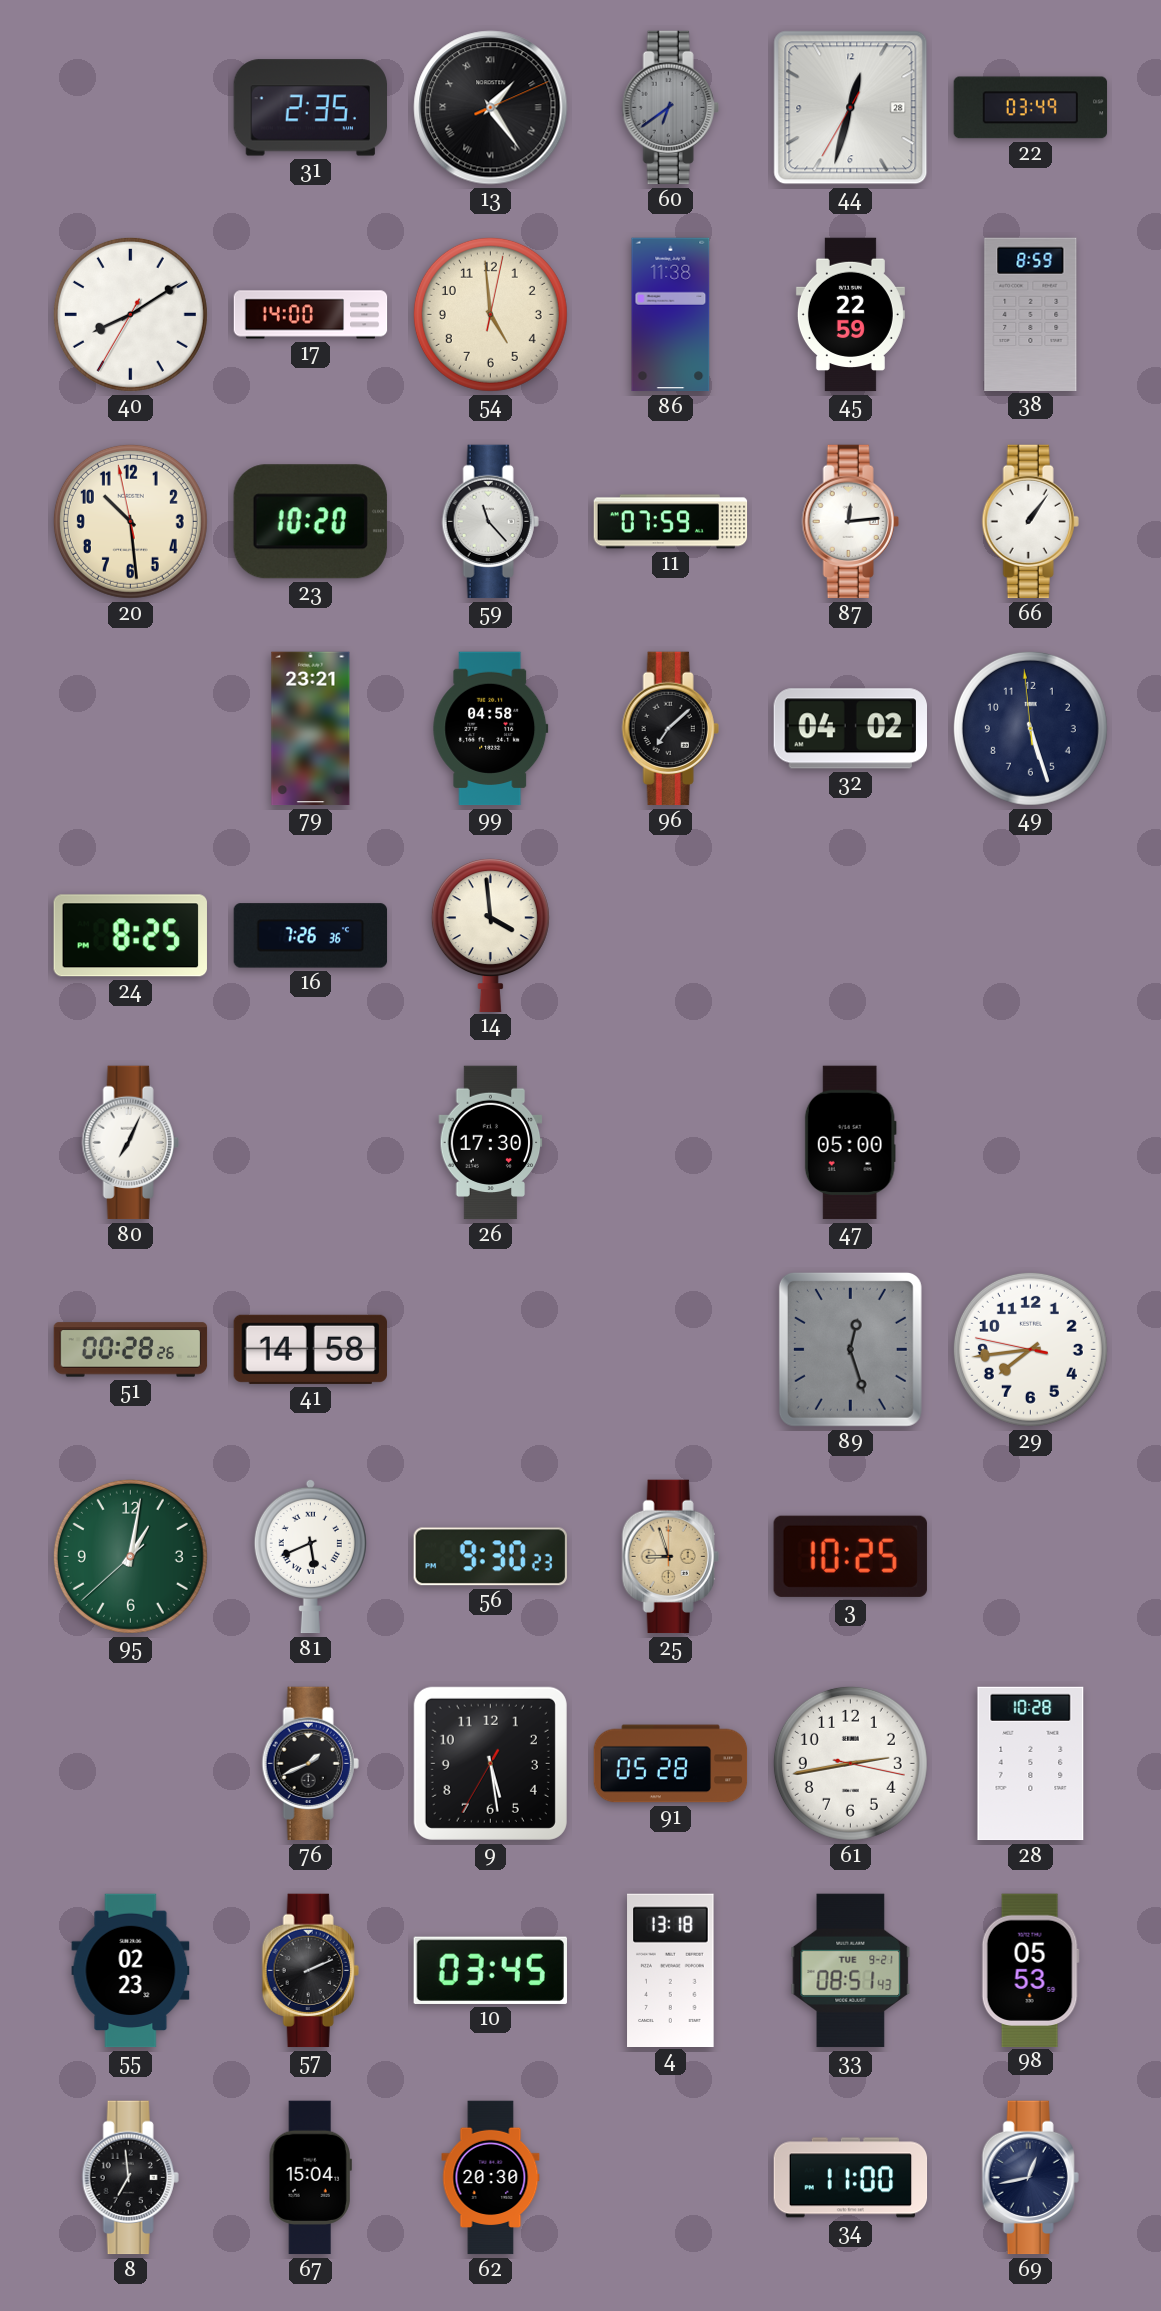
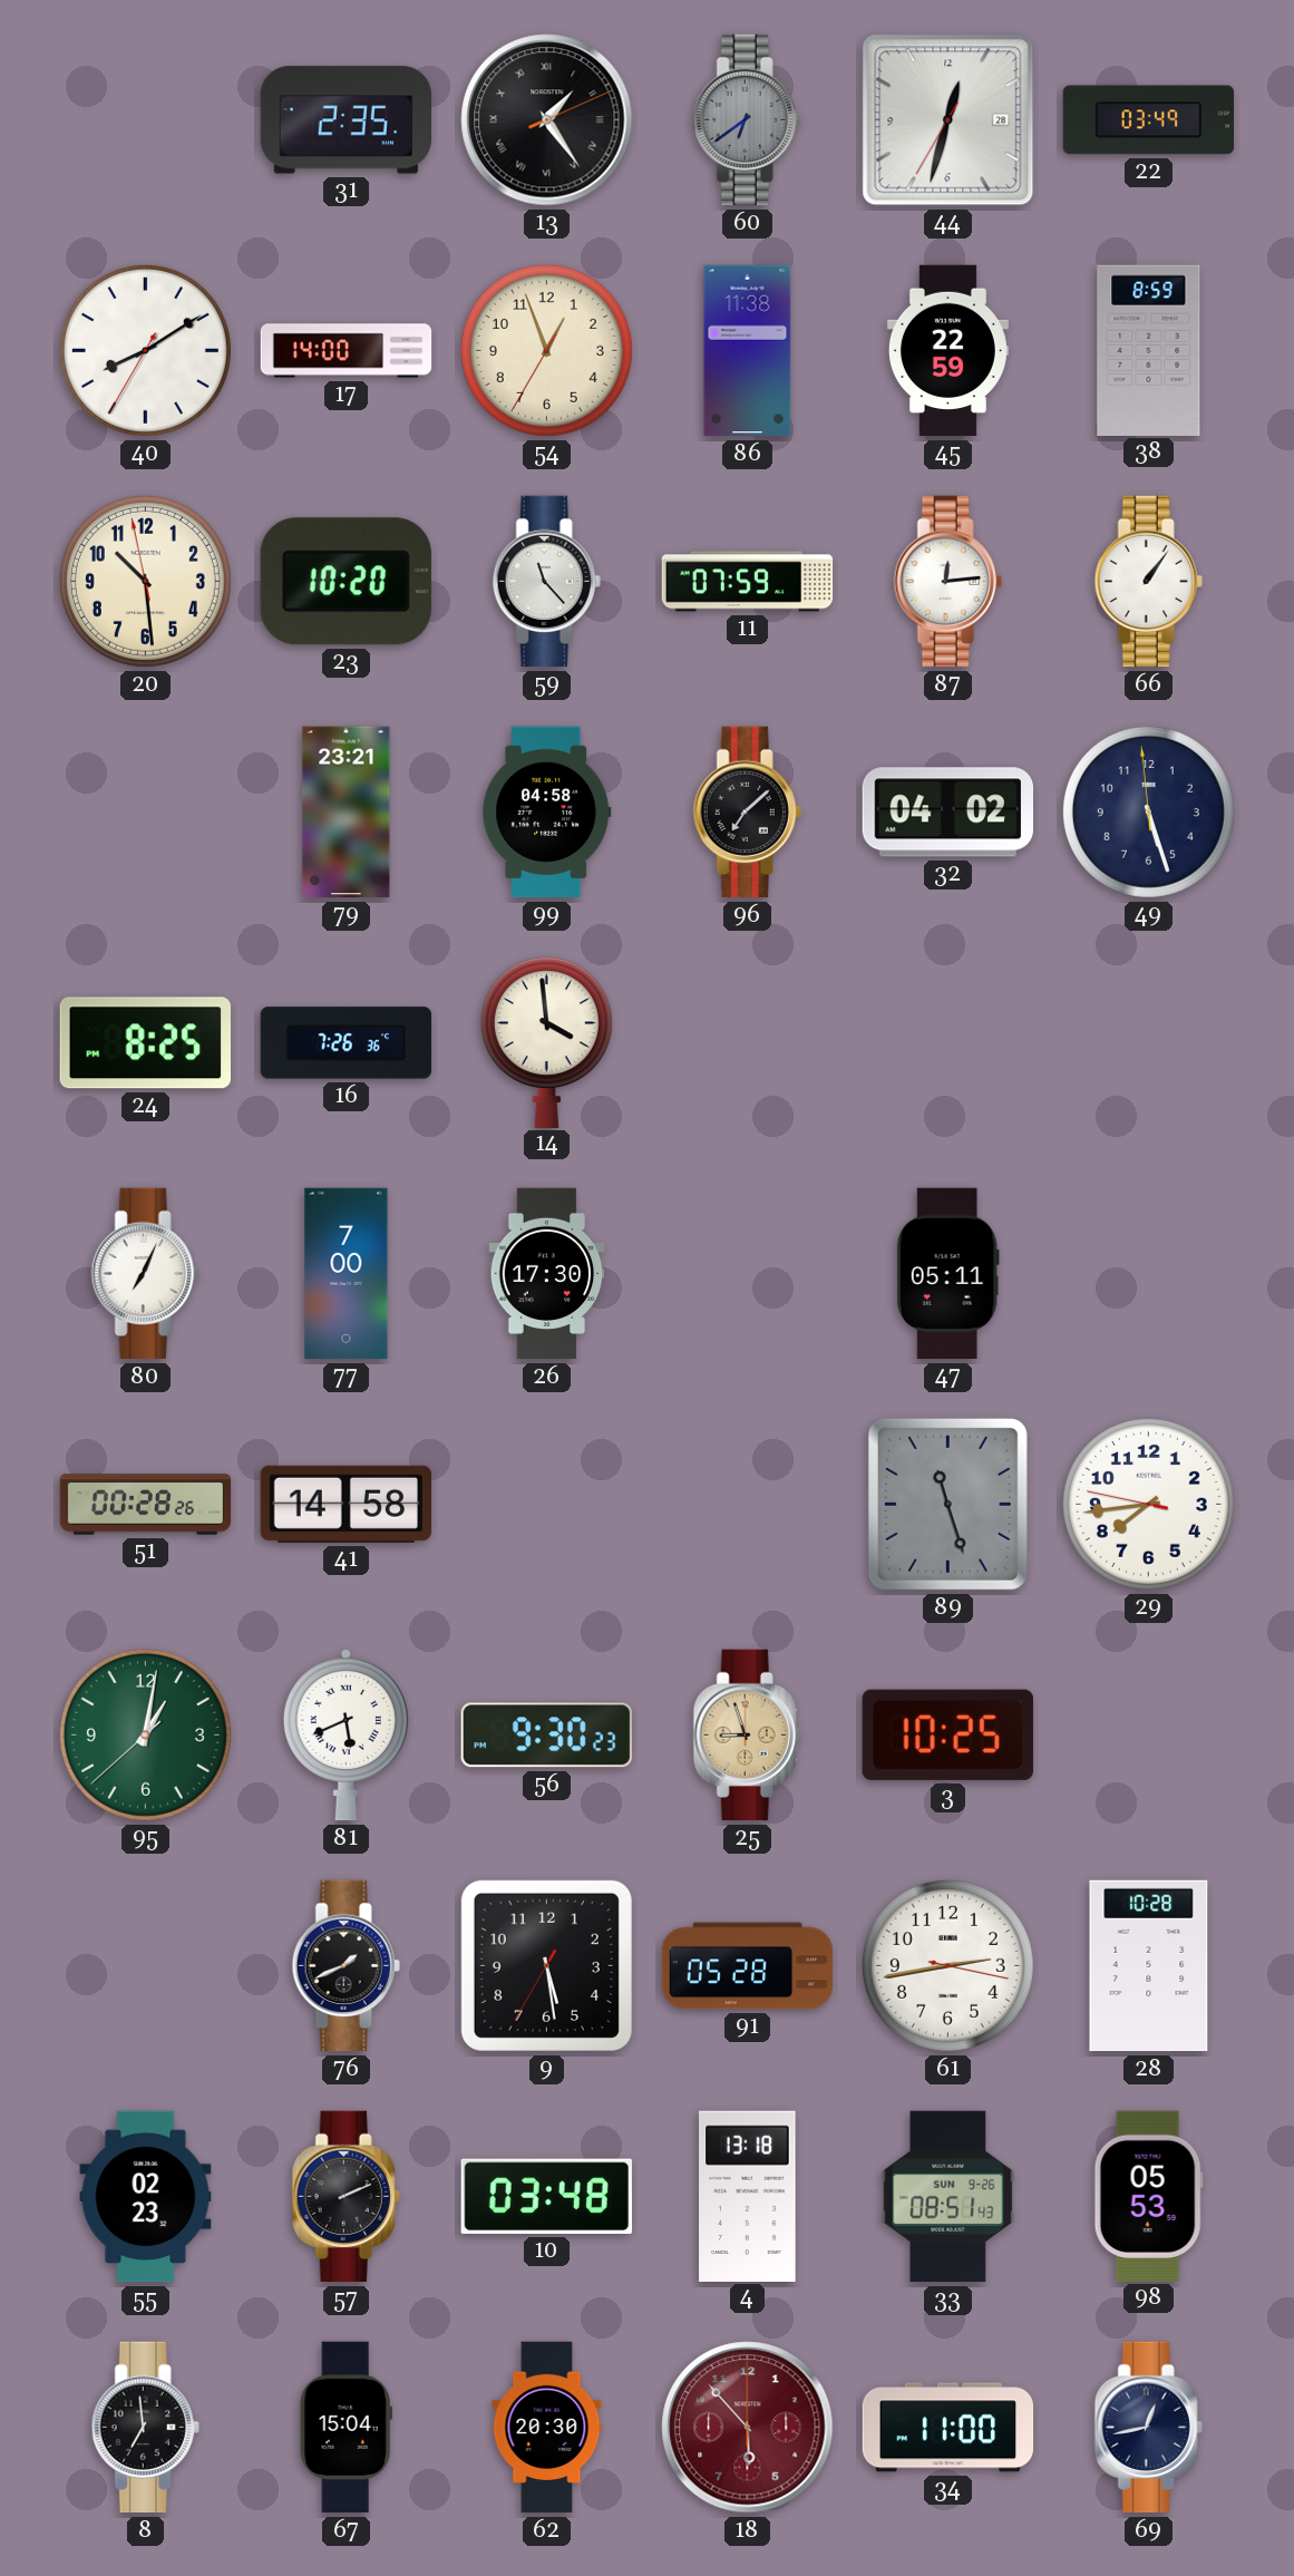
54: 4:59 -> 12:56
77: none -> 7:00
47: 05:00 -> 05:11
89: 12:27 -> 11:27
10: 03:45 -> 03:48
33 date: TUE 9-21 -> SUN 9-26
18: none -> 5:53
